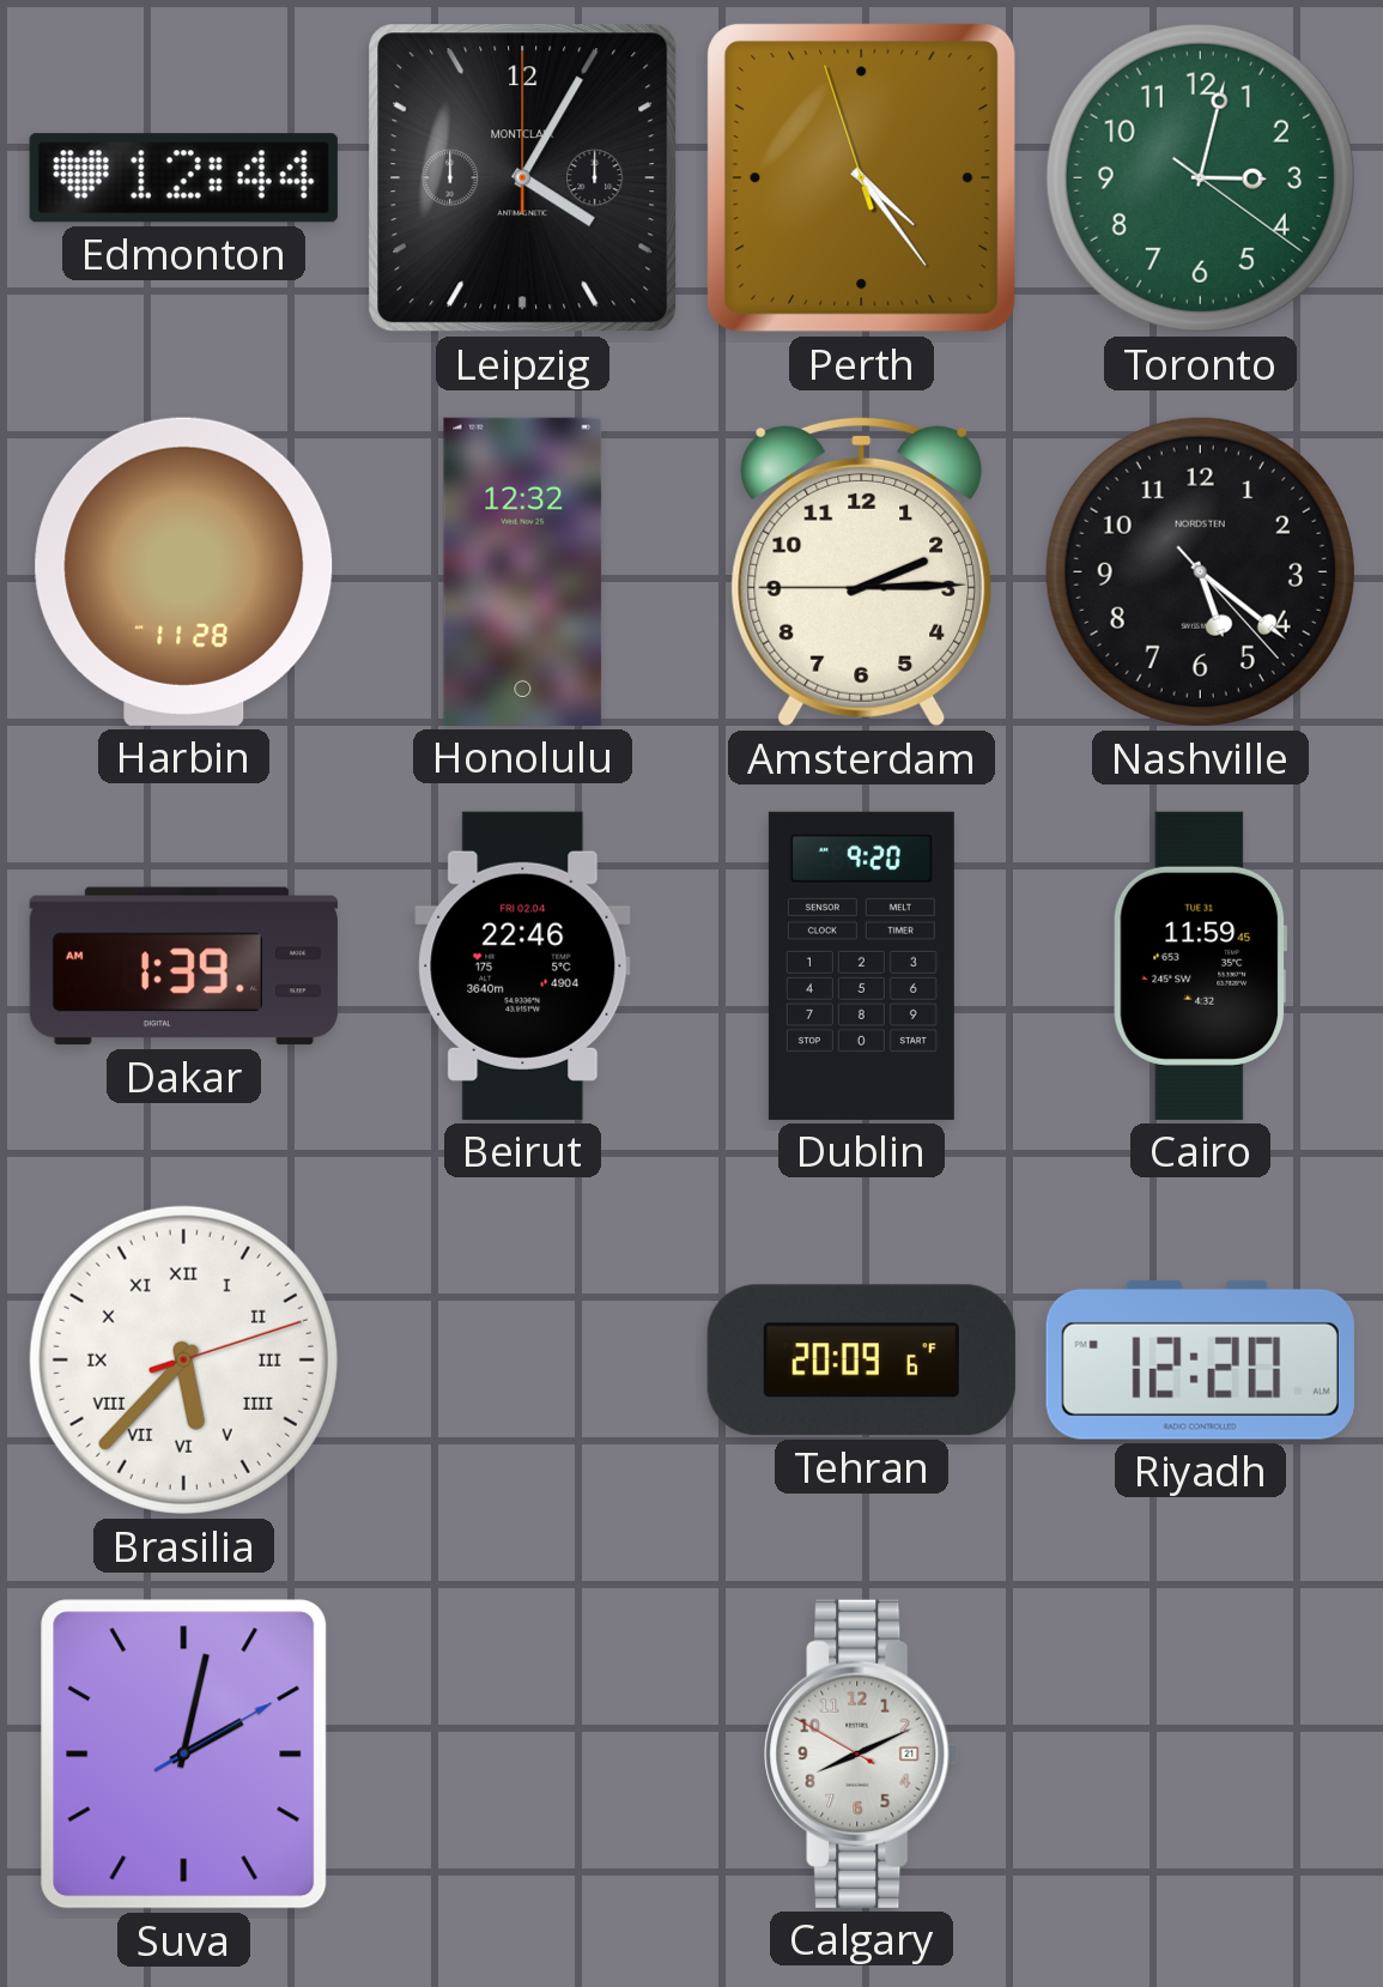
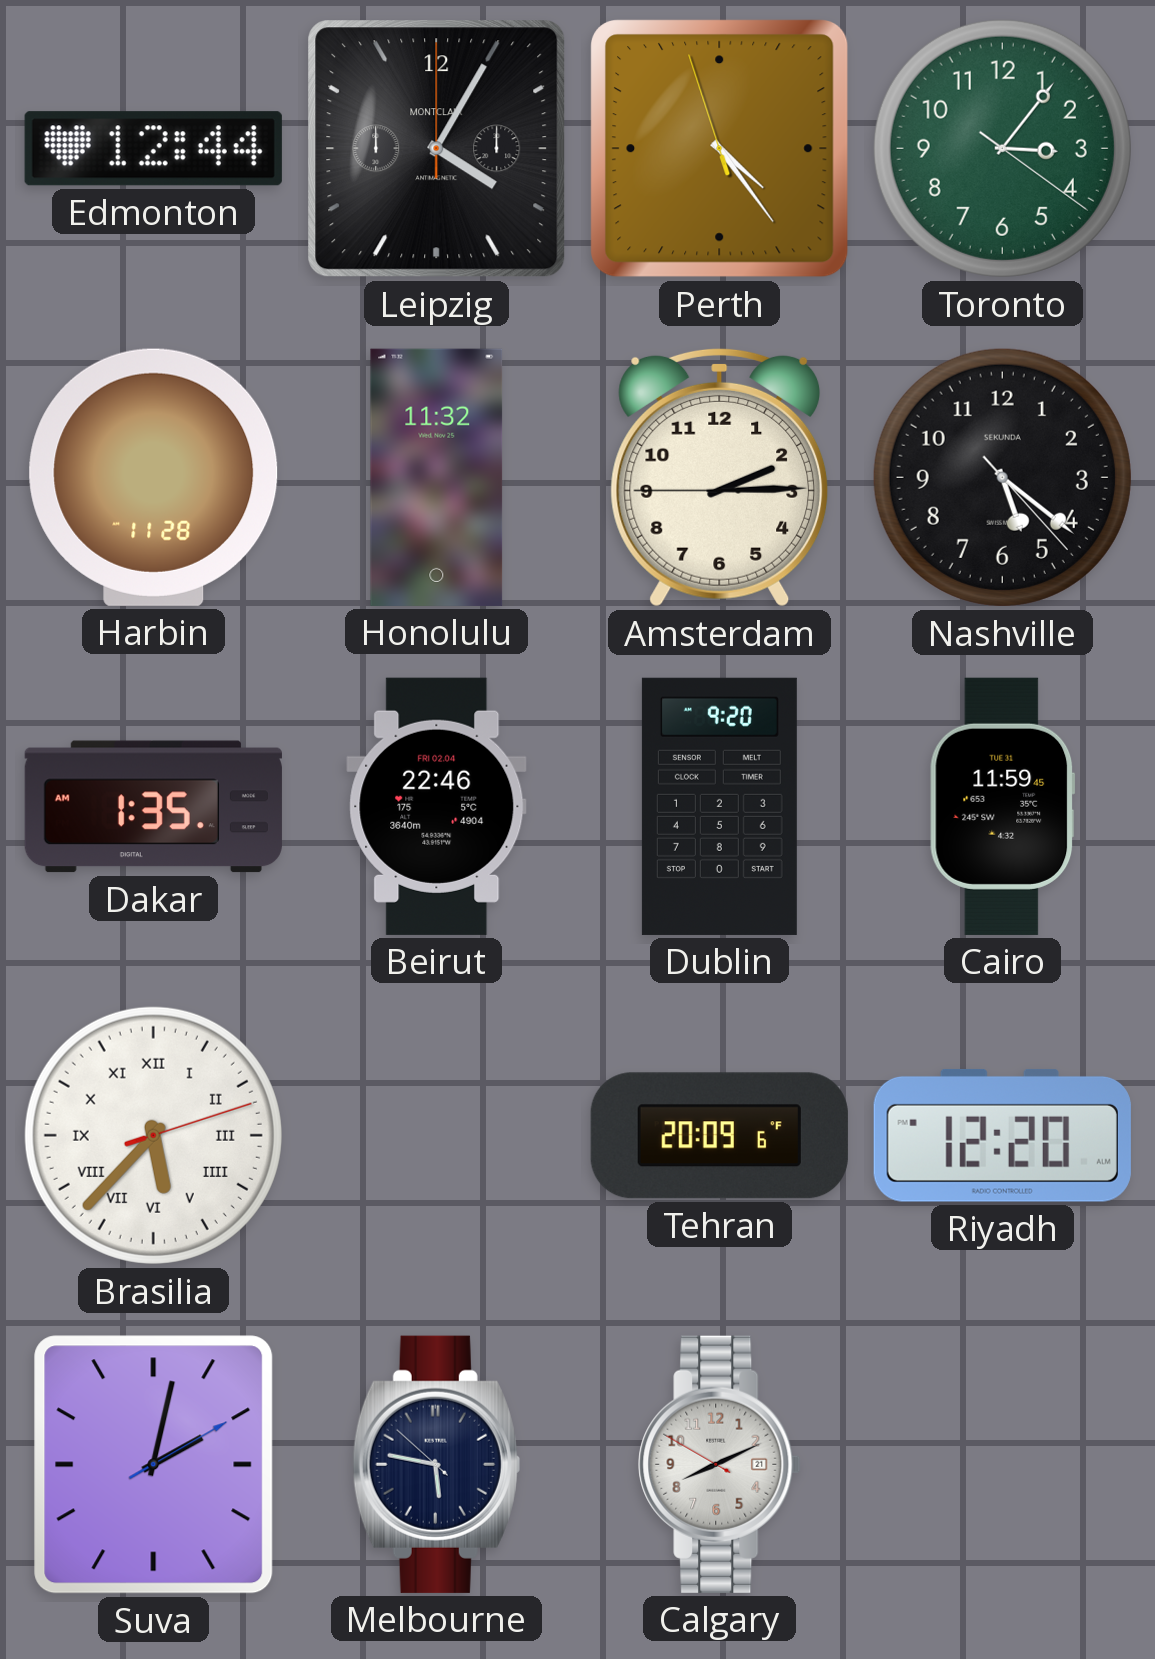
Toronto: 3:02 -> 3:06
Honolulu: 12:32 -> 11:32
Nashville brand: NORDSTEN -> SEKUNDA
Dakar: 1:39 -> 1:35
Melbourne: none -> 5:46
